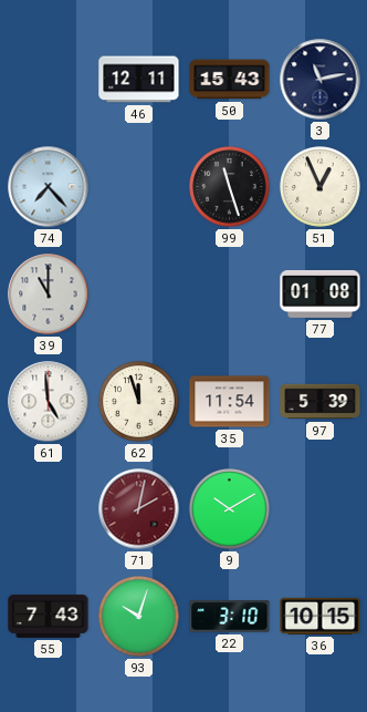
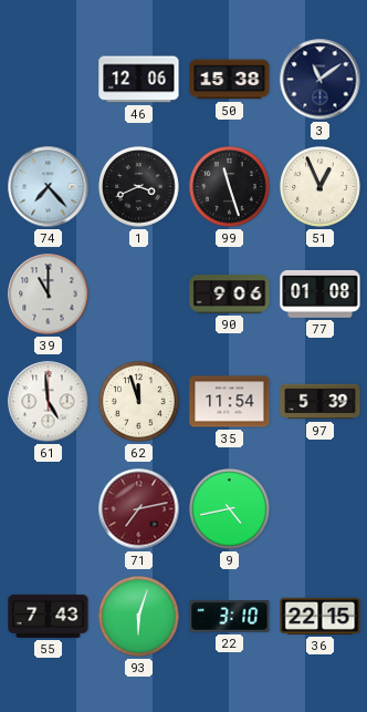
46: 12:11 -> 12:06
50: 15:43 -> 15:38
3: 11:13 -> 11:09
1: none -> 3:41
90: none -> 9:06
71: 2:02 -> 7:13
9: 10:10 -> 4:43
93: 10:03 -> 6:03
36: 10:15 -> 22:15
